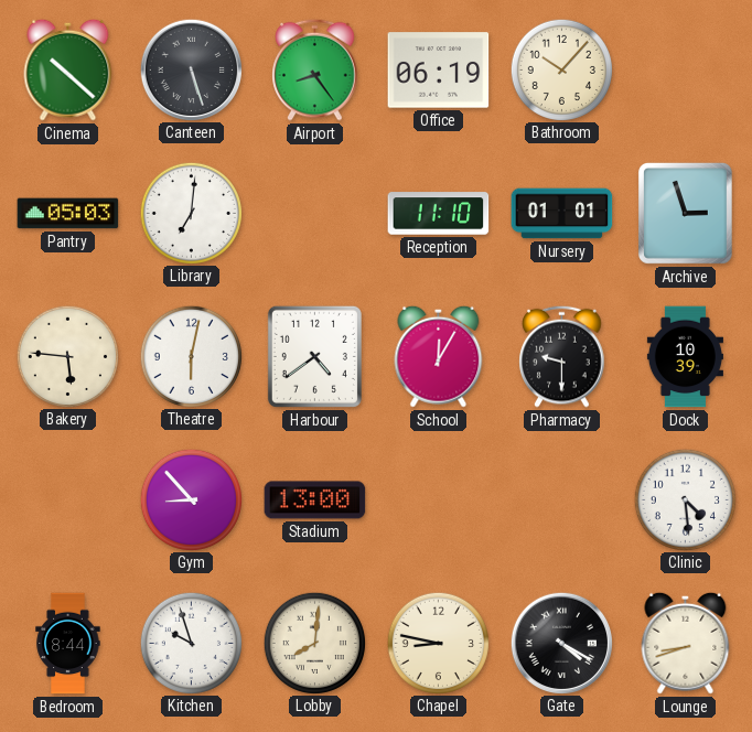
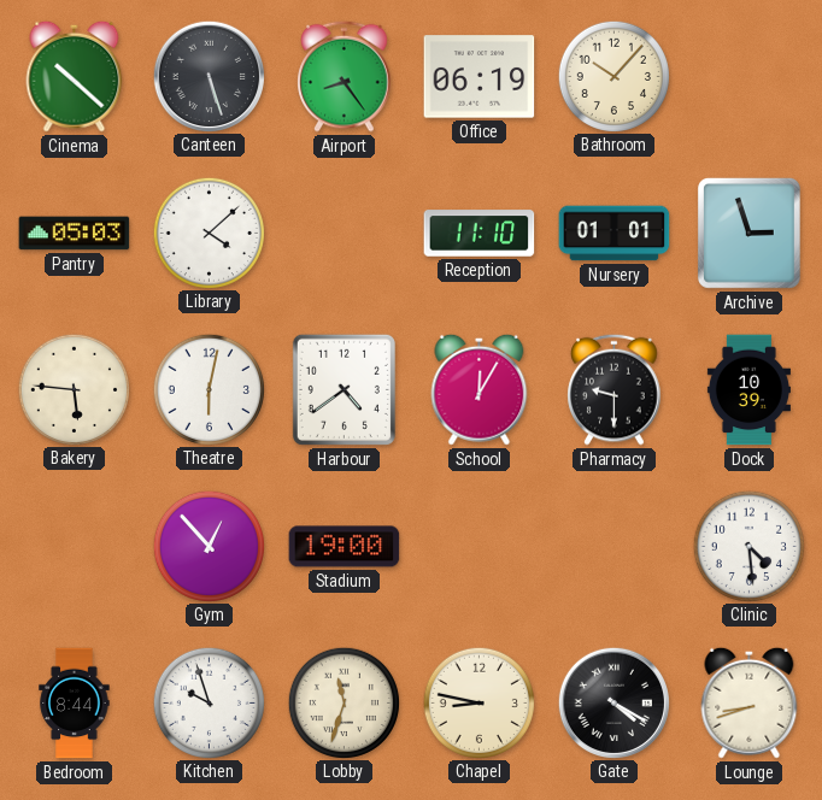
Library: 7:01 -> 4:08
Gym: 8:53 -> 12:53
Stadium: 13:00 -> 19:00
Lobby: 8:01 -> 11:33
